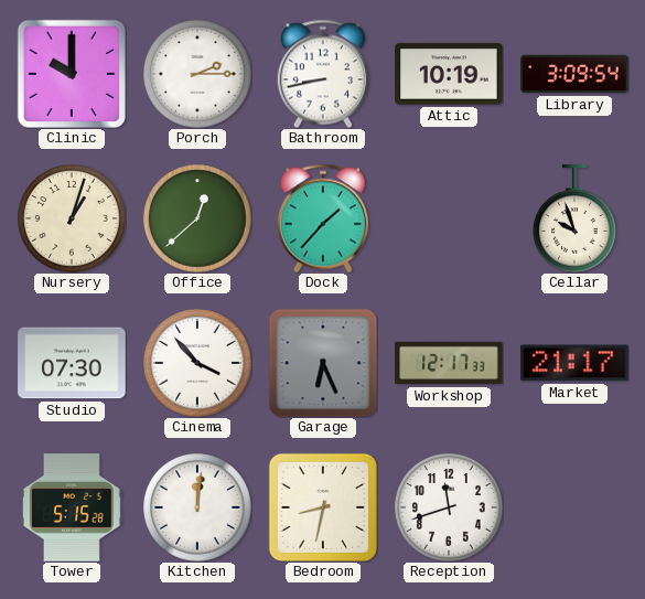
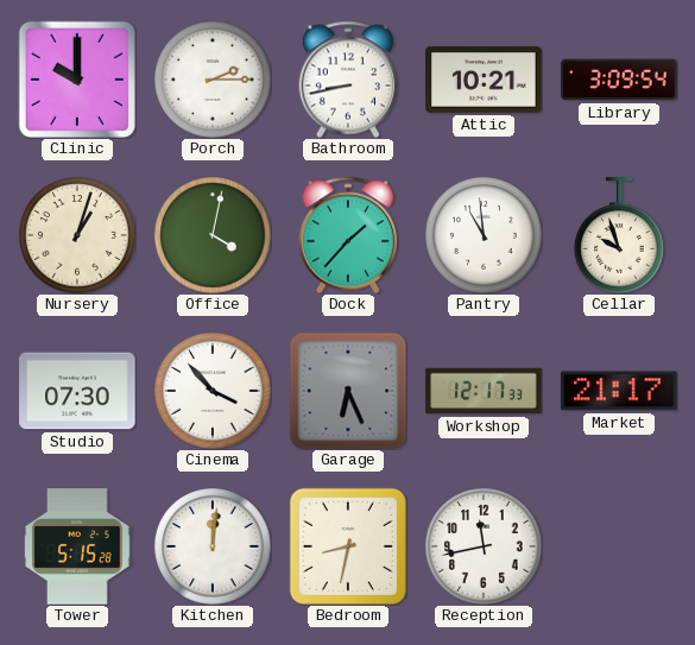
Attic: 10:19 -> 10:21
Office: 12:38 -> 4:02
Pantry: none -> 10:59
Reception: 11:42 -> 11:43
